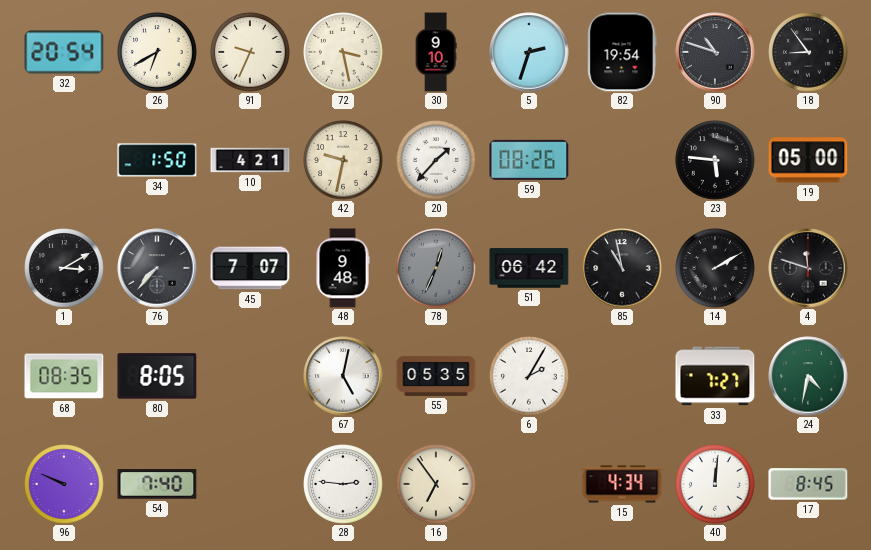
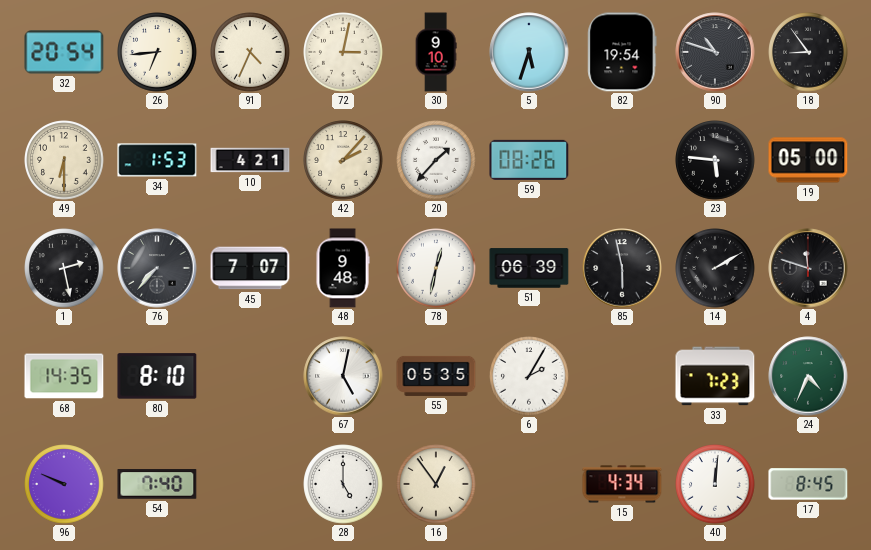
26: 6:40 -> 6:44
91: 9:34 -> 4:34
72: 3:28 -> 3:02
5: 2:33 -> 5:33
49: none -> 6:30
34: 1:50 -> 1:53
42: 9:32 -> 2:07
1: 3:10 -> 2:28
78: 12:34 -> 12:32
78 dial: grey -> white
51: 06:42 -> 06:39
85: 10:58 -> 5:58
68: 08:35 -> 14:35
80: 8:05 -> 8:10
33: 7:27 -> 7:23
24: 4:32 -> 4:34
28: 2:46 -> 5:00
16: 6:54 -> 12:54
